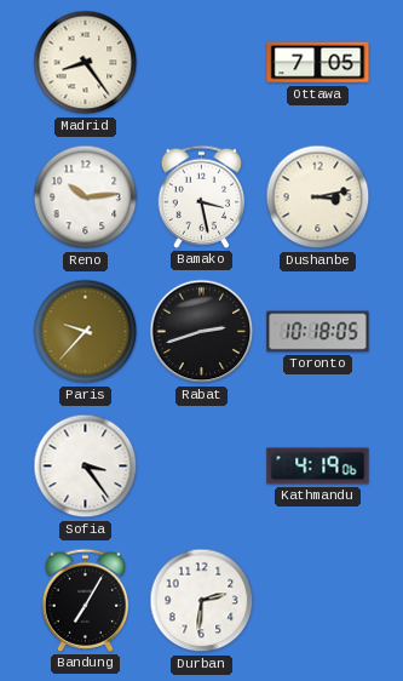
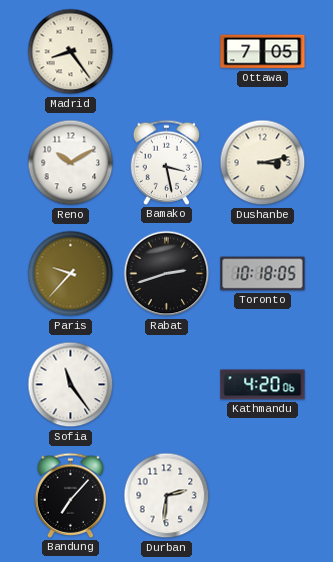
Reno: 10:14 -> 10:10
Sofia: 3:24 -> 11:24
Kathmandu: 4:19 -> 4:20
Bandung: 7:05 -> 7:07
